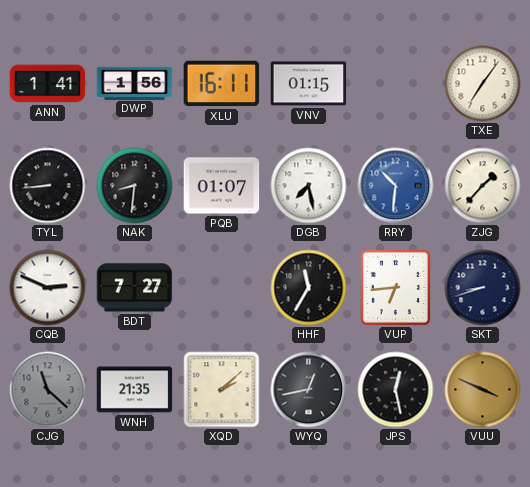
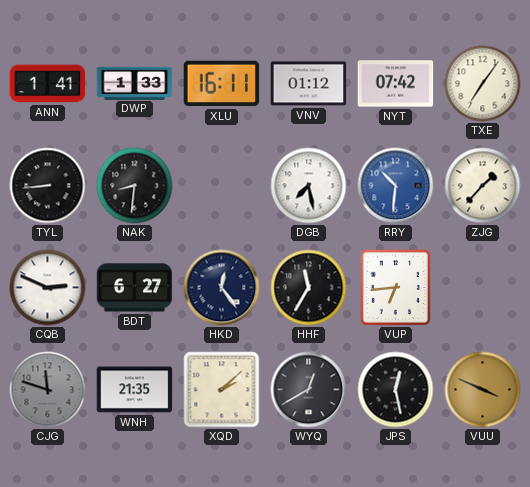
DWP: 1:56 -> 1:33
VNV: 01:15 -> 01:12
NYT: none -> 07:42
PQB: 01:07 -> none
BDT: 7:27 -> 6:27
HKD: none -> 12:24
SKT: 8:42 -> none
CJG: 11:22 -> 11:48
WYQ: 12:43 -> 12:40
